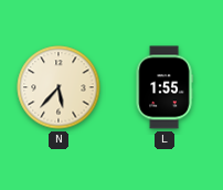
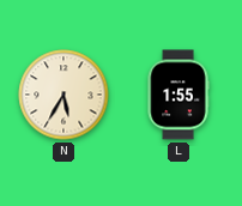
N: 5:37 -> 5:35
